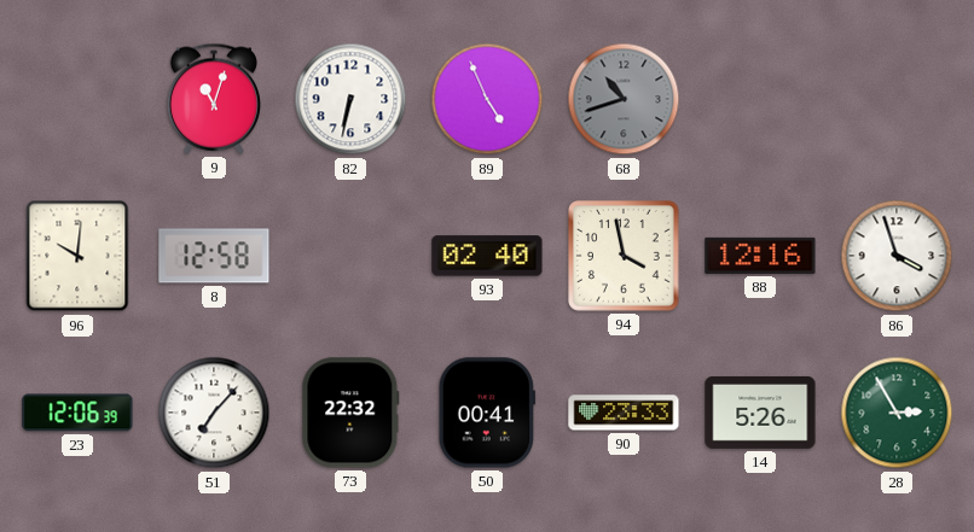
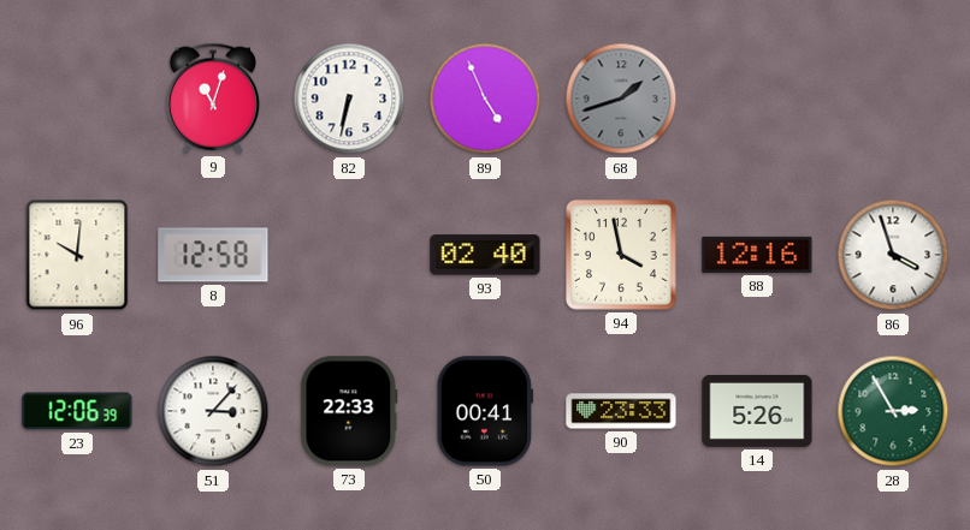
68: 10:42 -> 1:42
51: 7:07 -> 3:07
73: 22:32 -> 22:33
